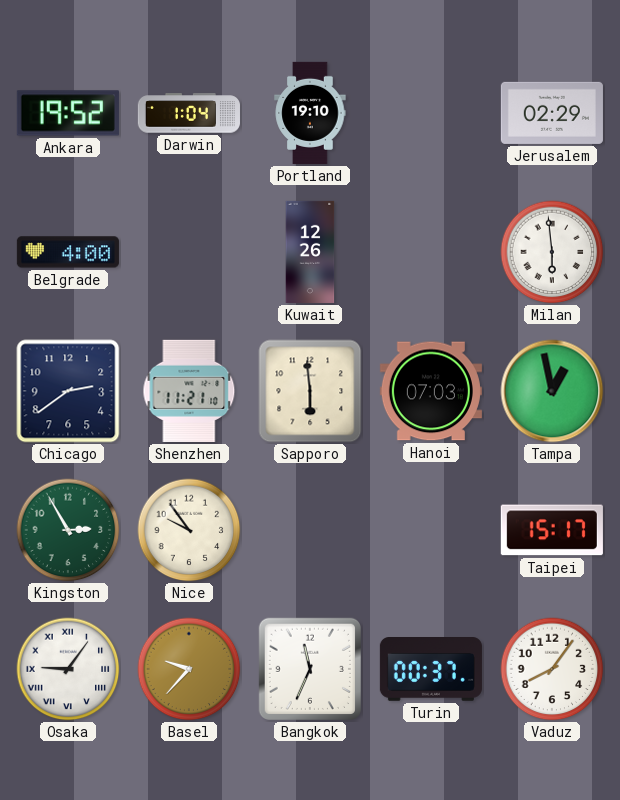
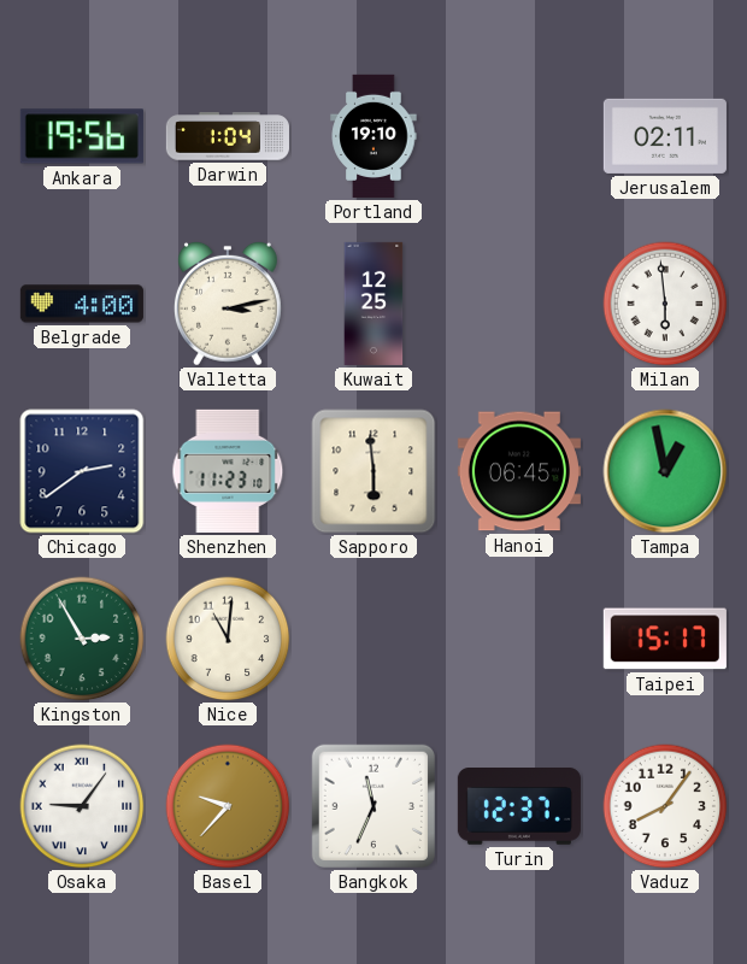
Ankara: 19:52 -> 19:56
Jerusalem: 02:29 -> 02:11
Valletta: none -> 3:13
Kuwait: 12:26 -> 12:25
Shenzhen: 11:21 -> 11:23
Hanoi: 07:03 -> 06:45
Nice: 9:54 -> 11:01
Turin: 00:37 -> 12:37
